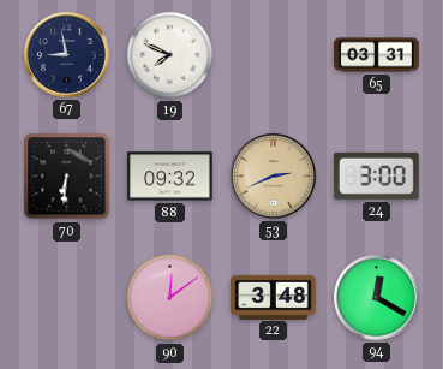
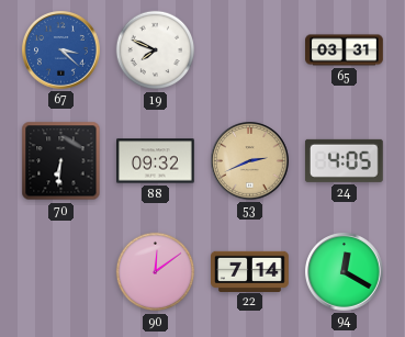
67: 8:58 -> 3:22
67 dial: navy -> blue
24: 3:00 -> 4:05
22: 3:48 -> 7:14
